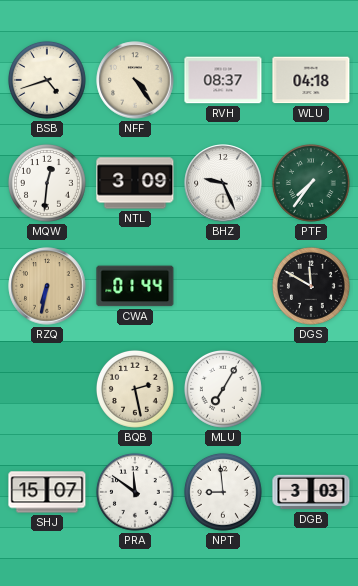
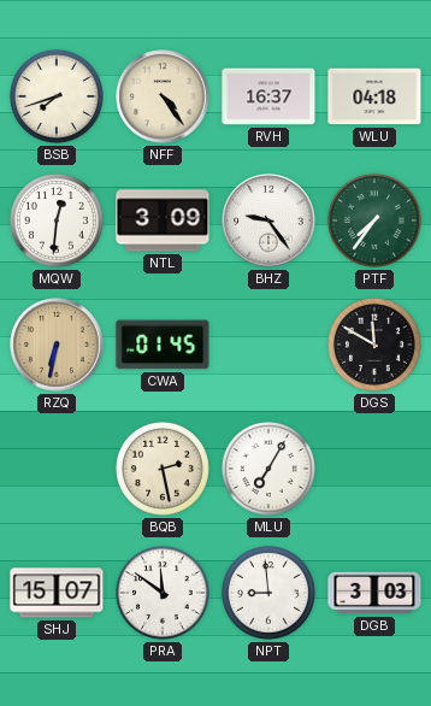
BSB: 4:42 -> 7:42
RVH: 08:37 -> 16:37
BHZ: 9:26 -> 9:24
CWA: 01:44 -> 01:45
